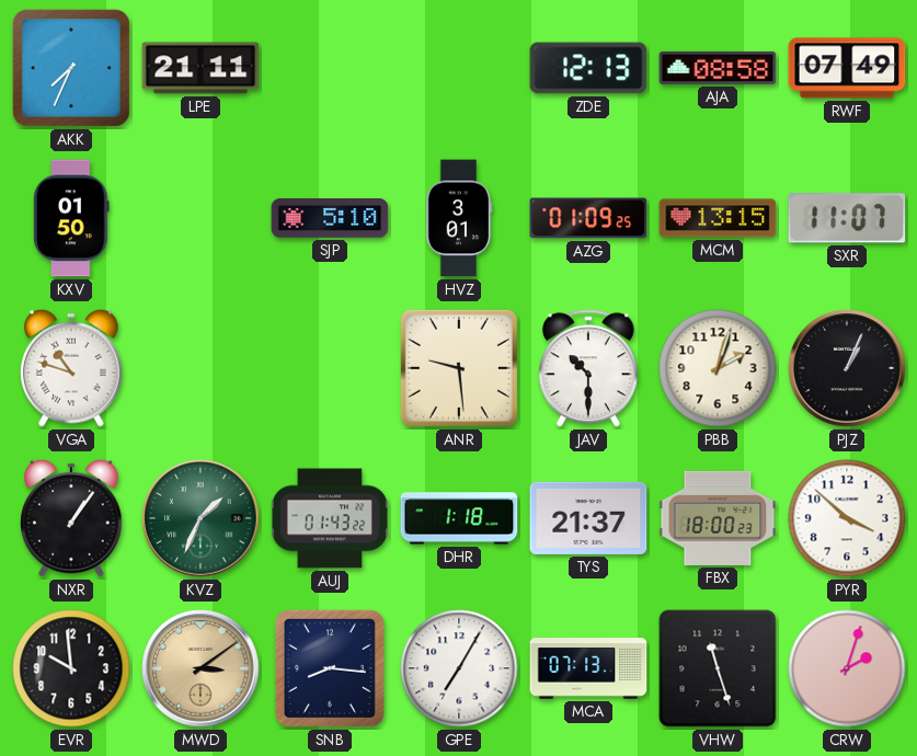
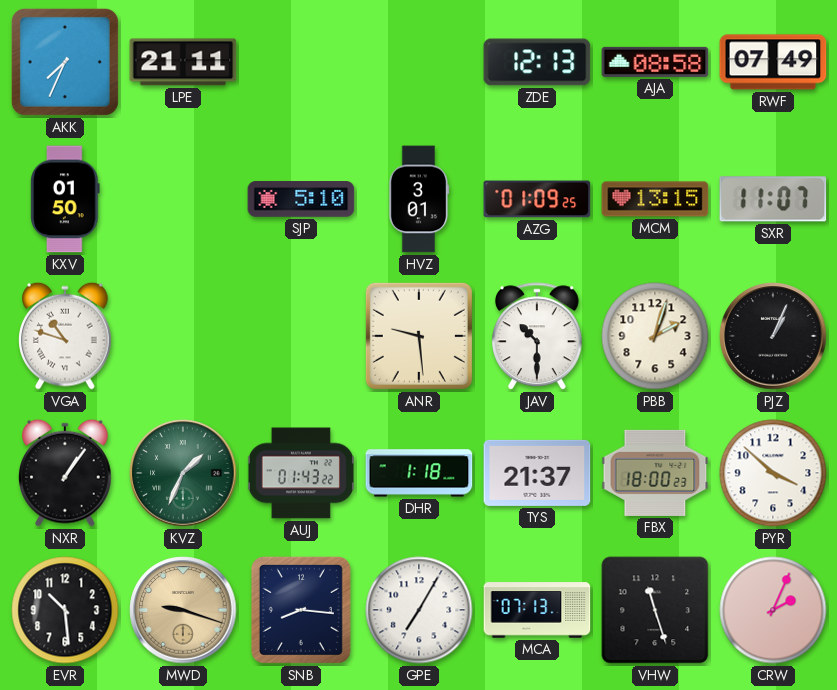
EVR: 9:59 -> 10:29
MWD: 3:09 -> 9:18
CRW: 2:03 -> 2:04
